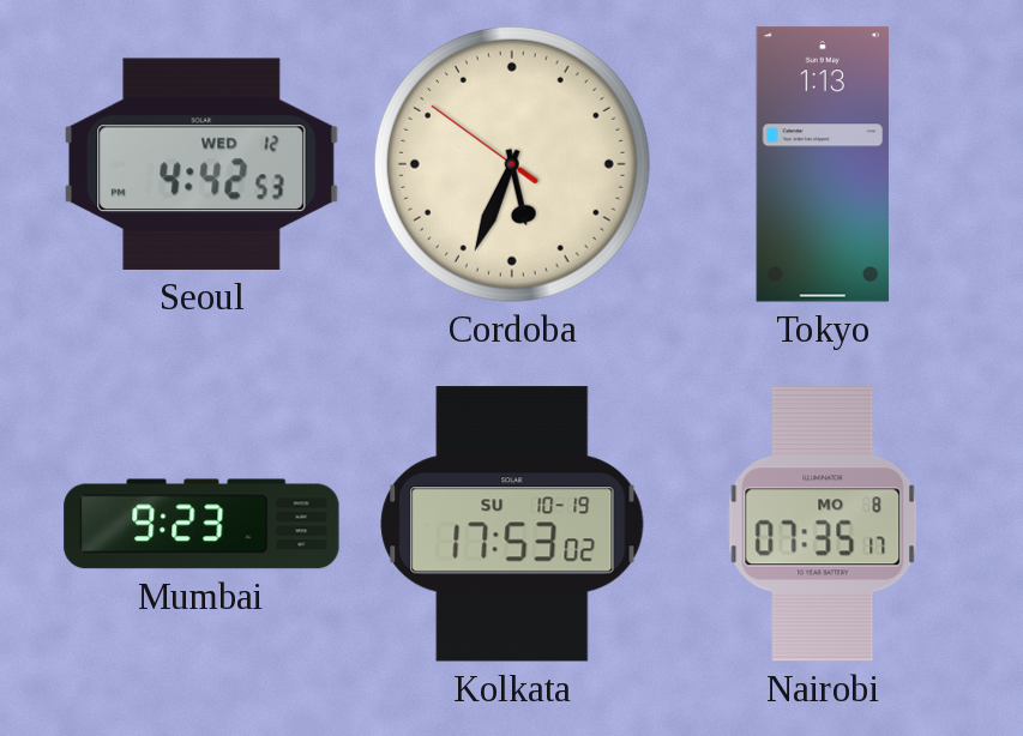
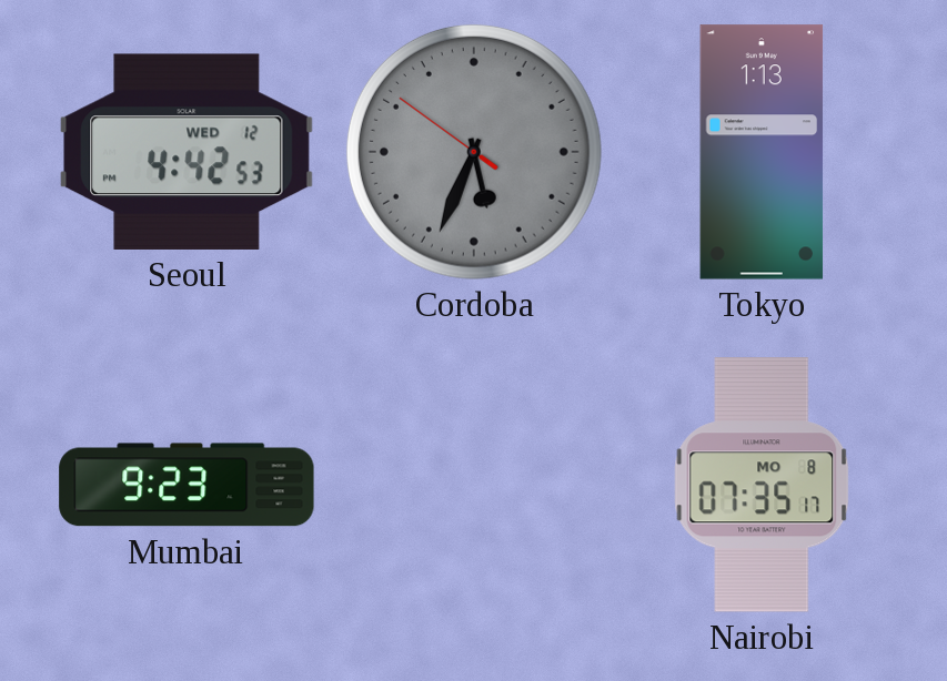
Cordoba dial: cream -> grey
Kolkata: 17:53 -> none
